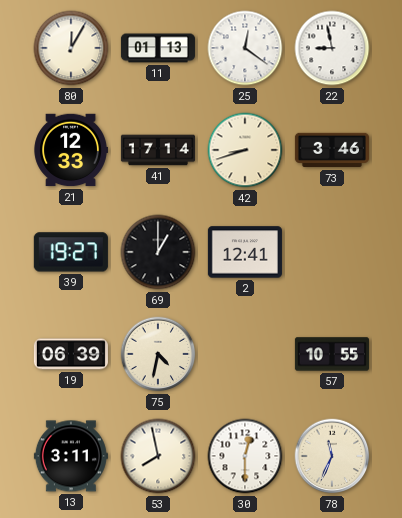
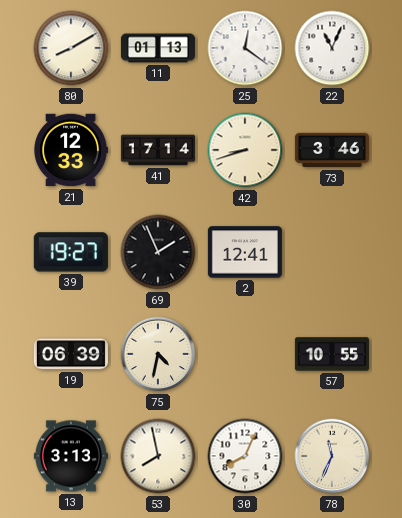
80: 12:05 -> 8:10
22: 8:58 -> 11:04
69: 1:00 -> 1:56
13: 3:11 -> 3:13
30: 12:30 -> 8:04
